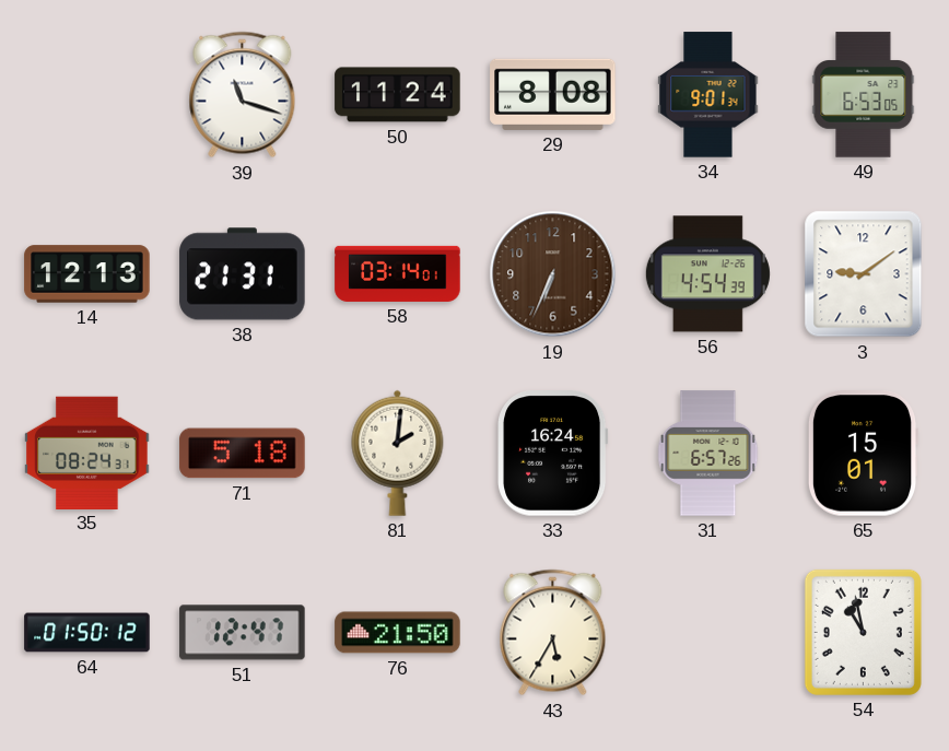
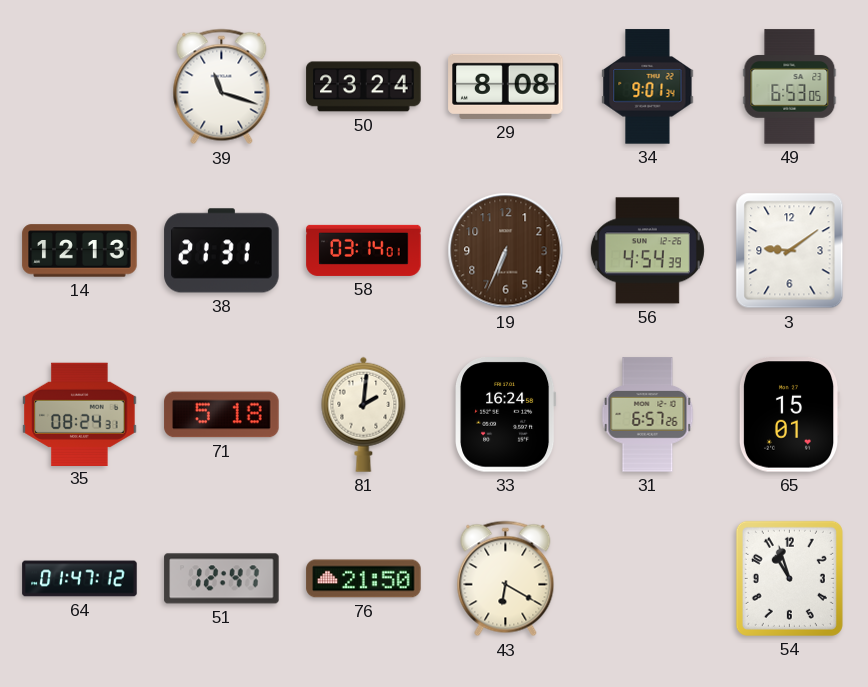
50: 11:24 -> 23:24
64: 01:50 -> 01:47
43: 5:35 -> 6:20
54: 10:58 -> 10:57
